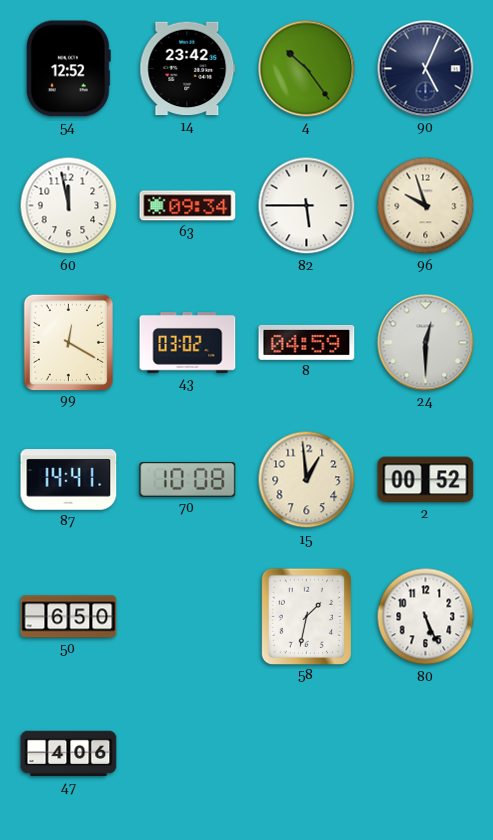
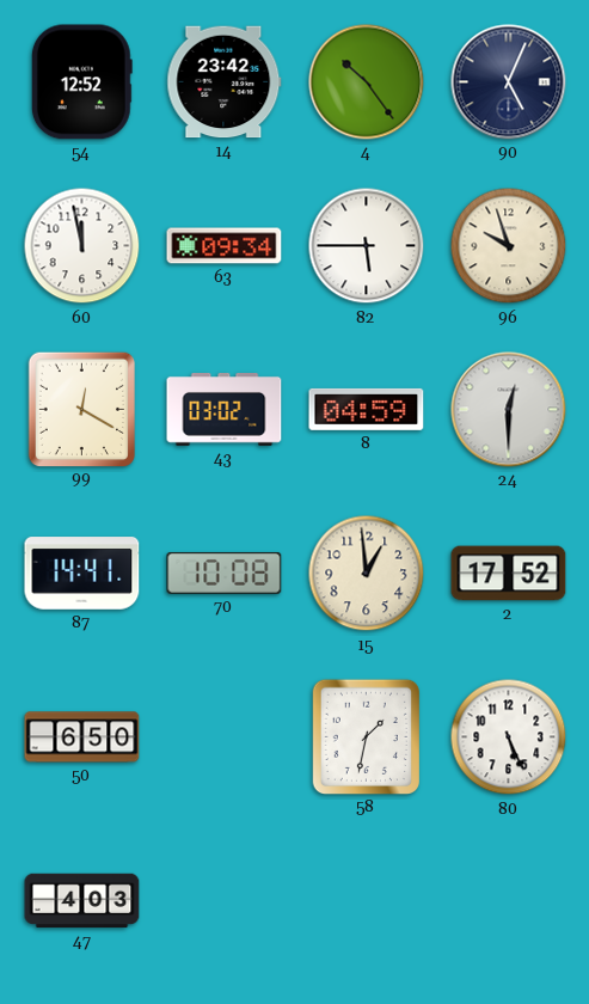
2: 00:52 -> 17:52
47: 4:06 -> 4:03
